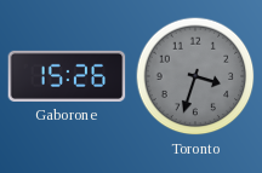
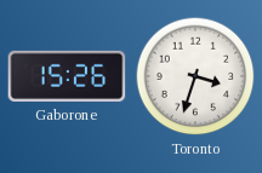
Toronto dial: grey -> white
